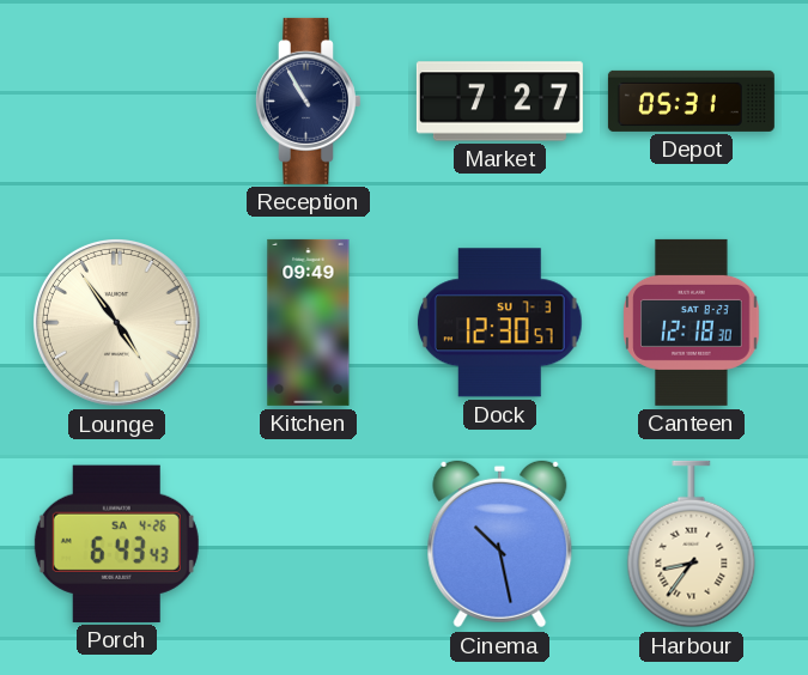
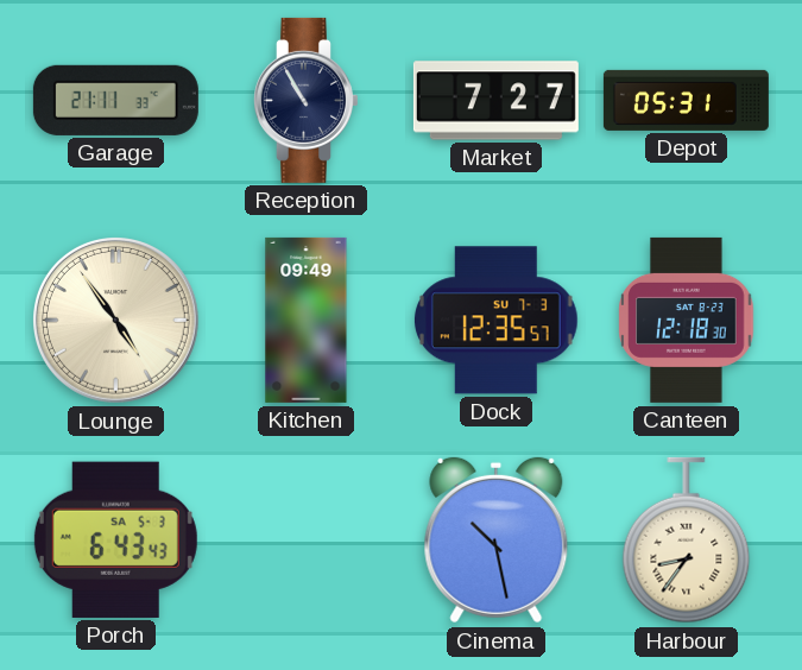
Garage: none -> 21:11
Dock: 12:30 -> 12:35
Porch date: SA 4-26 -> SA 5-3
